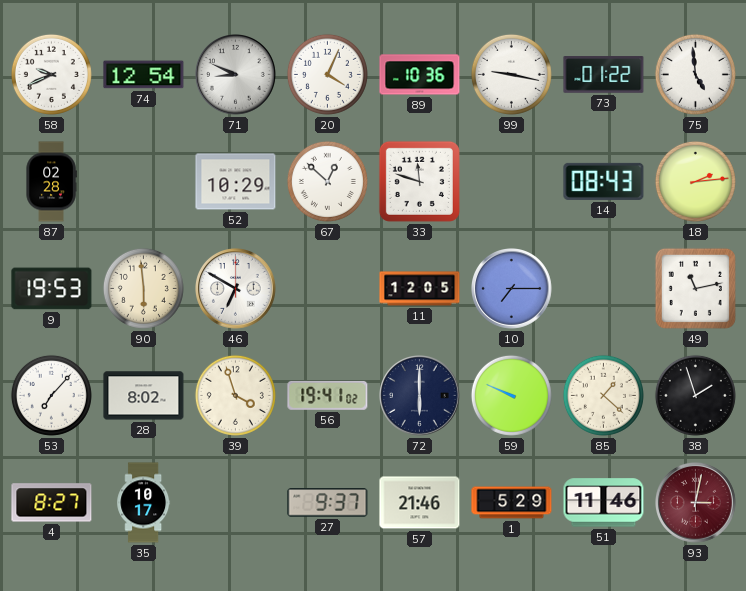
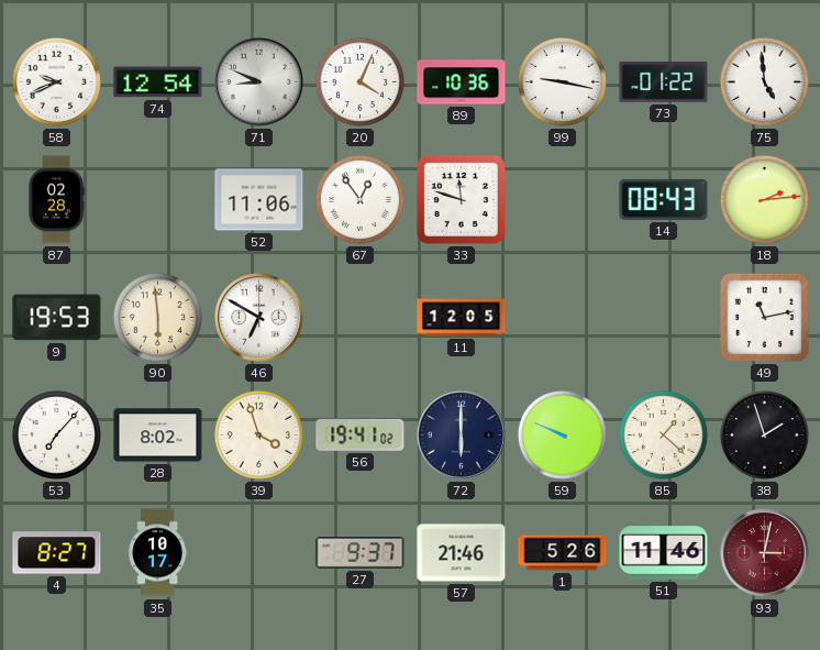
52: 10:29 -> 11:06
67: 12:52 -> 12:54
10: 7:15 -> none
1: 5:29 -> 5:26
